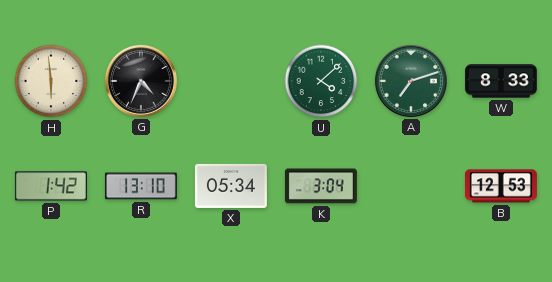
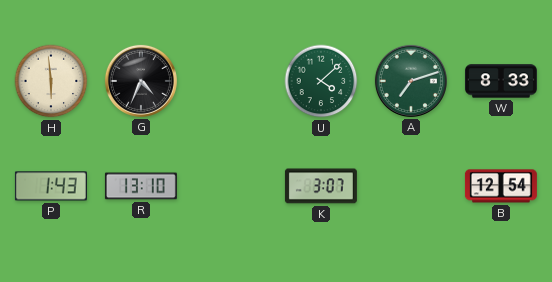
P: 1:42 -> 1:43
X: 05:34 -> none
K: 3:04 -> 3:07
B: 12:53 -> 12:54
